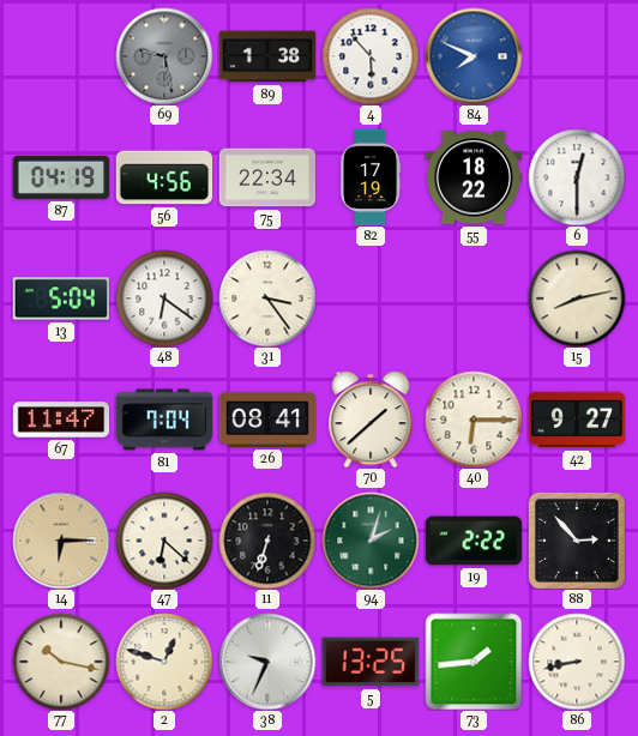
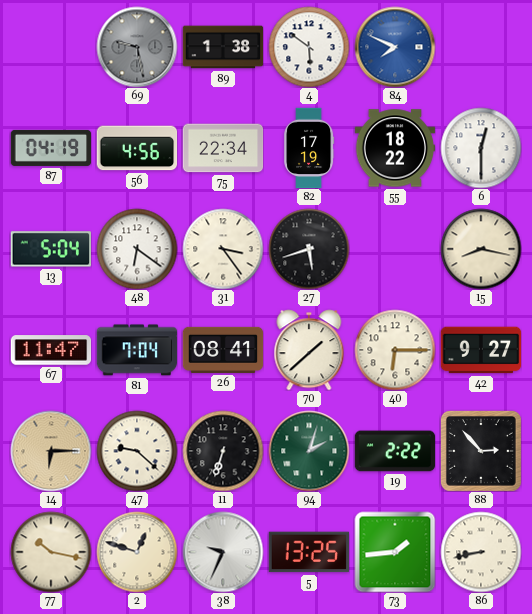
4: 5:53 -> 5:51
27: none -> 5:42
15: 8:13 -> 8:17
47: 6:22 -> 9:22
